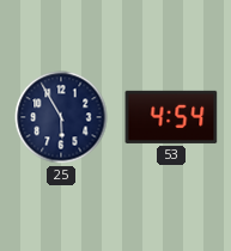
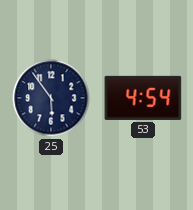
25: 5:55 -> 5:54
